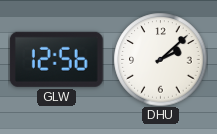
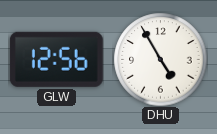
DHU: 2:08 -> 4:55
